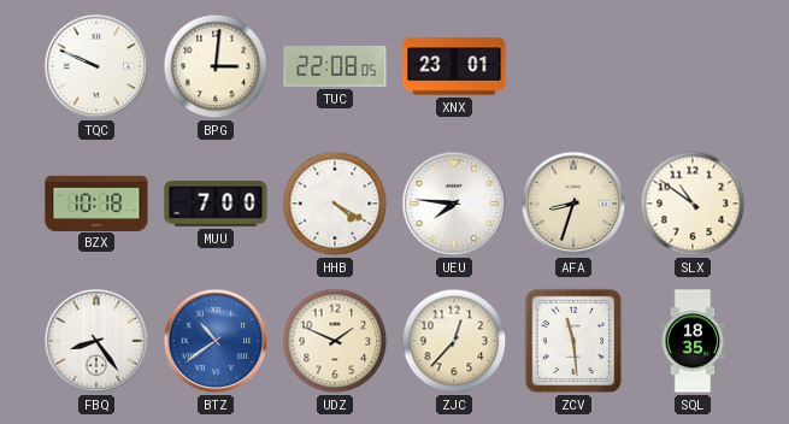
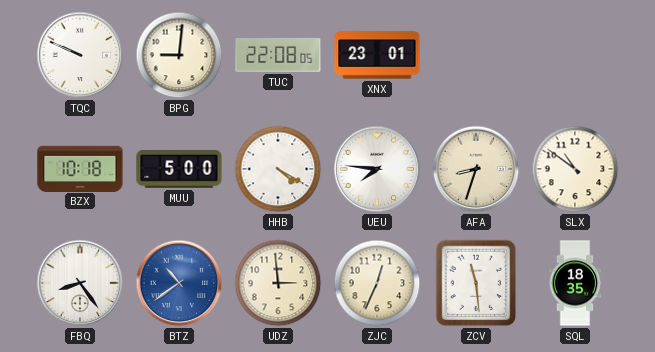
BPG: 3:01 -> 9:01
MUU: 7:00 -> 5:00
UDZ: 1:49 -> 2:59
ZJC: 12:37 -> 12:34
